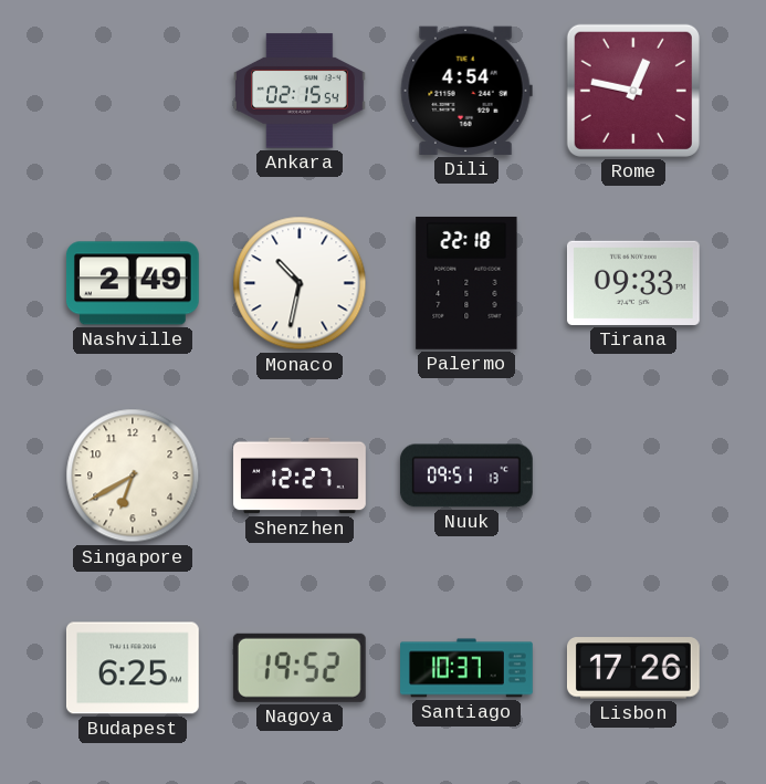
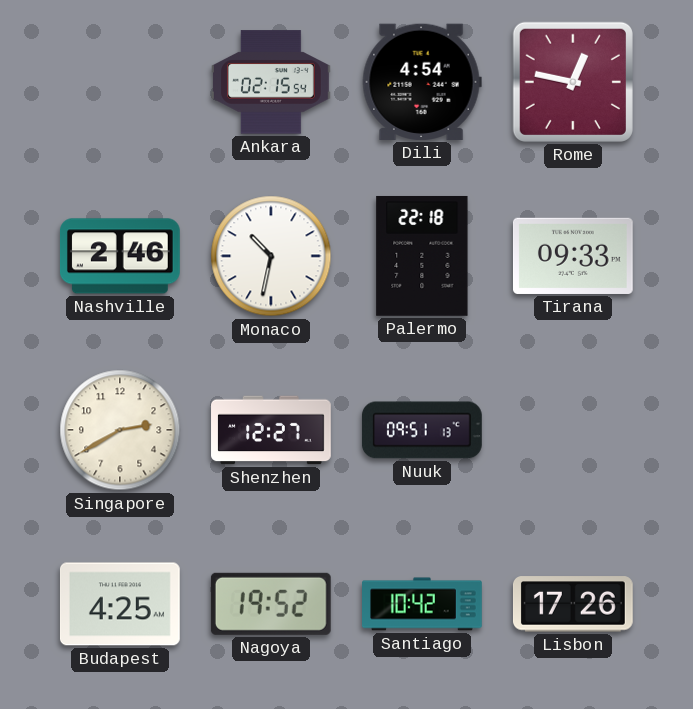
Nashville: 2:49 -> 2:46
Singapore: 6:40 -> 2:40
Budapest: 6:25 -> 4:25
Santiago: 10:37 -> 10:42
